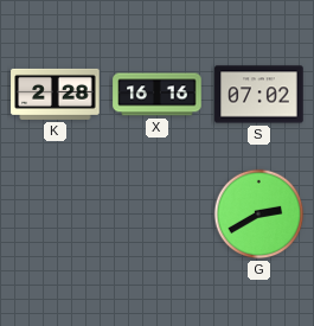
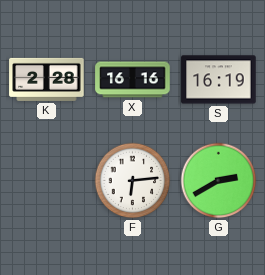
S: 07:02 -> 16:19
F: none -> 6:14
